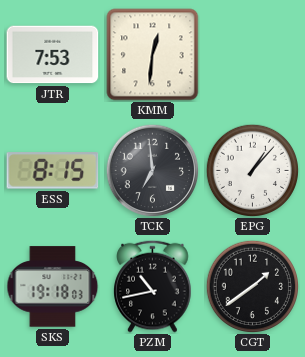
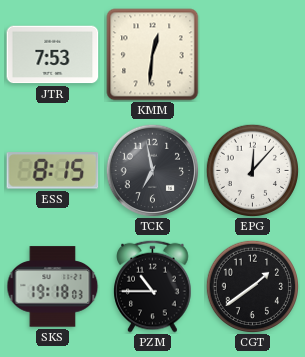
TCK: 6:59 -> 6:58
EPG: 1:07 -> 12:07
PZM: 10:43 -> 10:45
